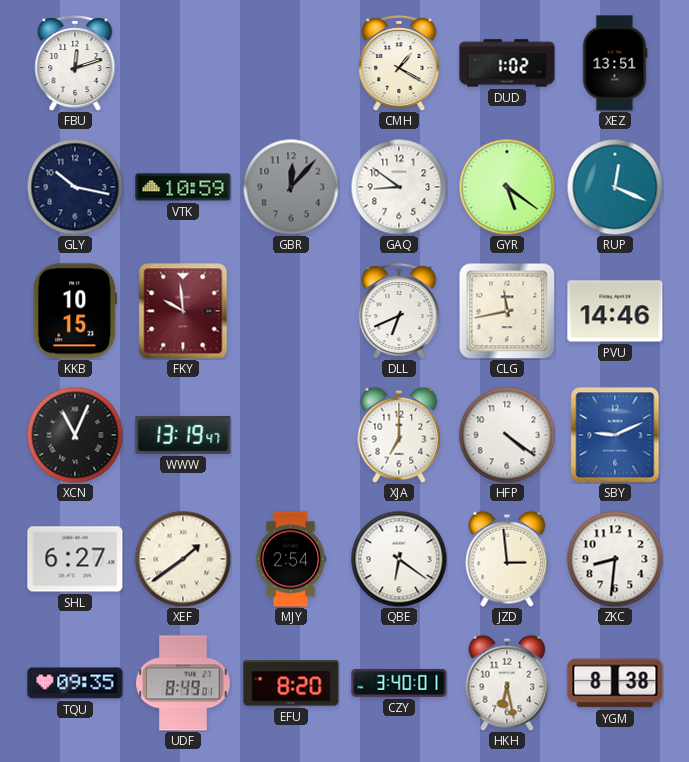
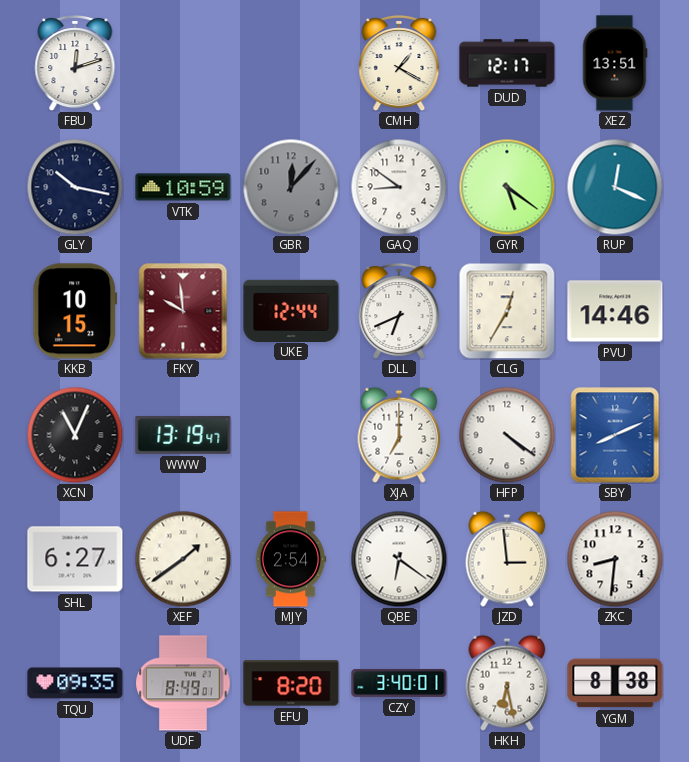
DUD: 1:02 -> 12:17
UKE: none -> 12:44
CLG: 11:43 -> 12:35
SBY: 9:11 -> 8:11
